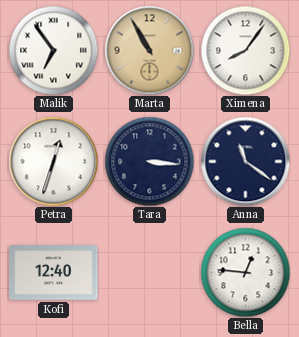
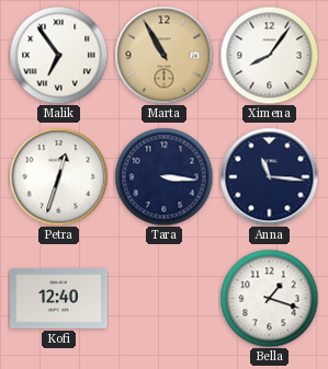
Anna: 11:21 -> 11:16
Bella: 12:46 -> 1:18
